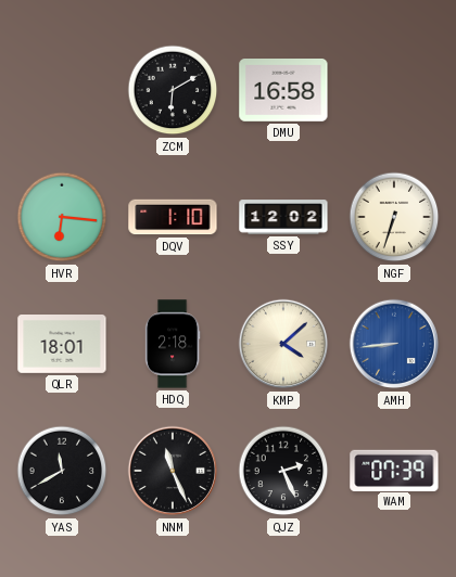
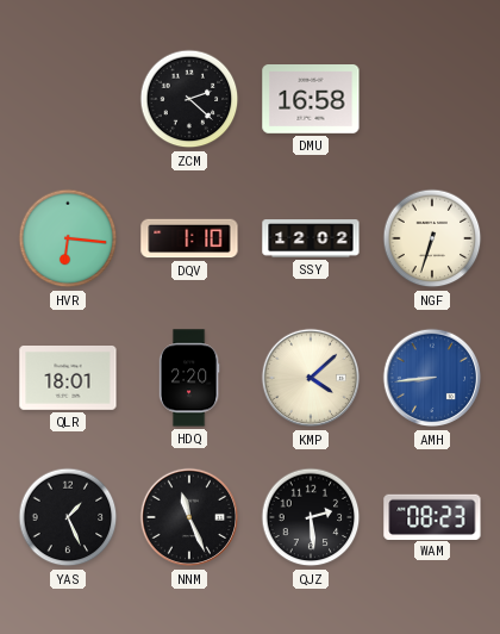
ZCM: 6:10 -> 2:22
HDQ: 2:18 -> 2:20
YAS: 11:40 -> 1:26
QJZ: 2:26 -> 2:29
WAM: 07:39 -> 08:23
